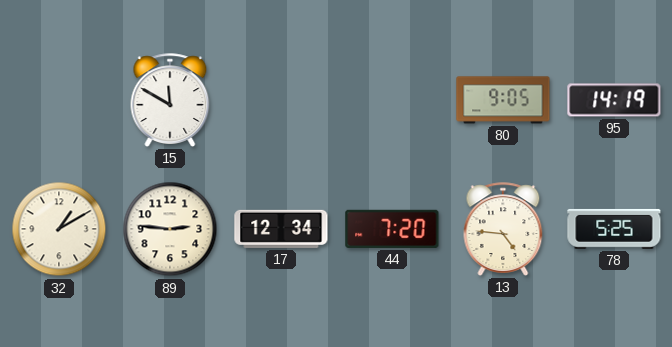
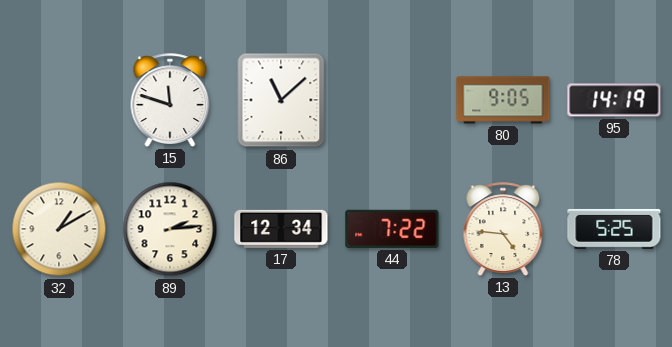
15: 11:50 -> 11:48
86: none -> 11:08
89: 2:46 -> 2:14
44: 7:20 -> 7:22
